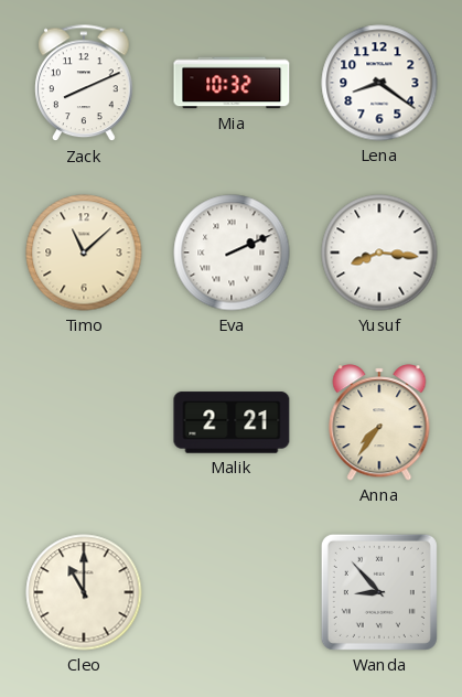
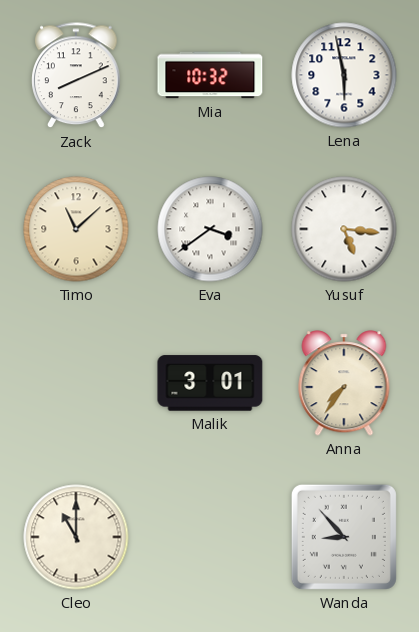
Lena: 8:21 -> 5:58
Eva: 2:11 -> 3:39
Yusuf: 8:16 -> 5:16
Malik: 2:21 -> 3:01
